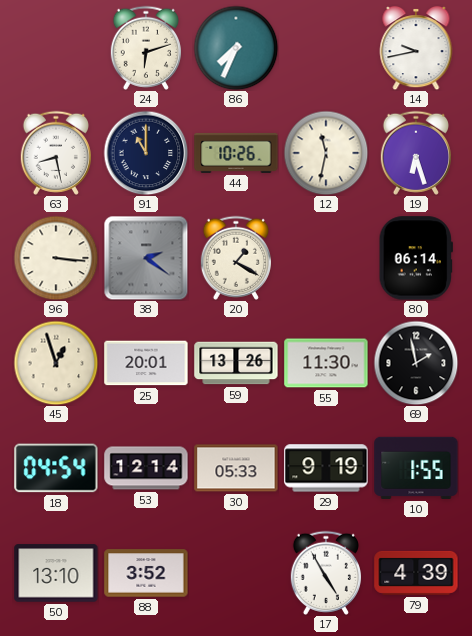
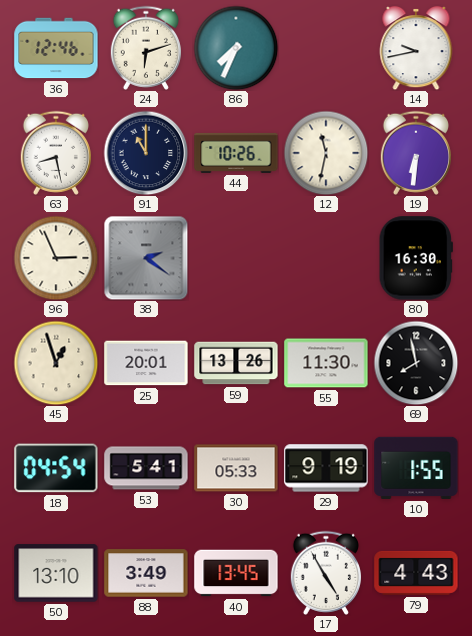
36: none -> 12:46
19: 6:27 -> 6:31
96: 3:16 -> 2:56
20: 1:20 -> none
80: 06:14 -> 16:30
69: 1:58 -> 7:58
53: 12:14 -> 5:41
88: 3:52 -> 3:49
40: none -> 13:45
79: 4:39 -> 4:43
